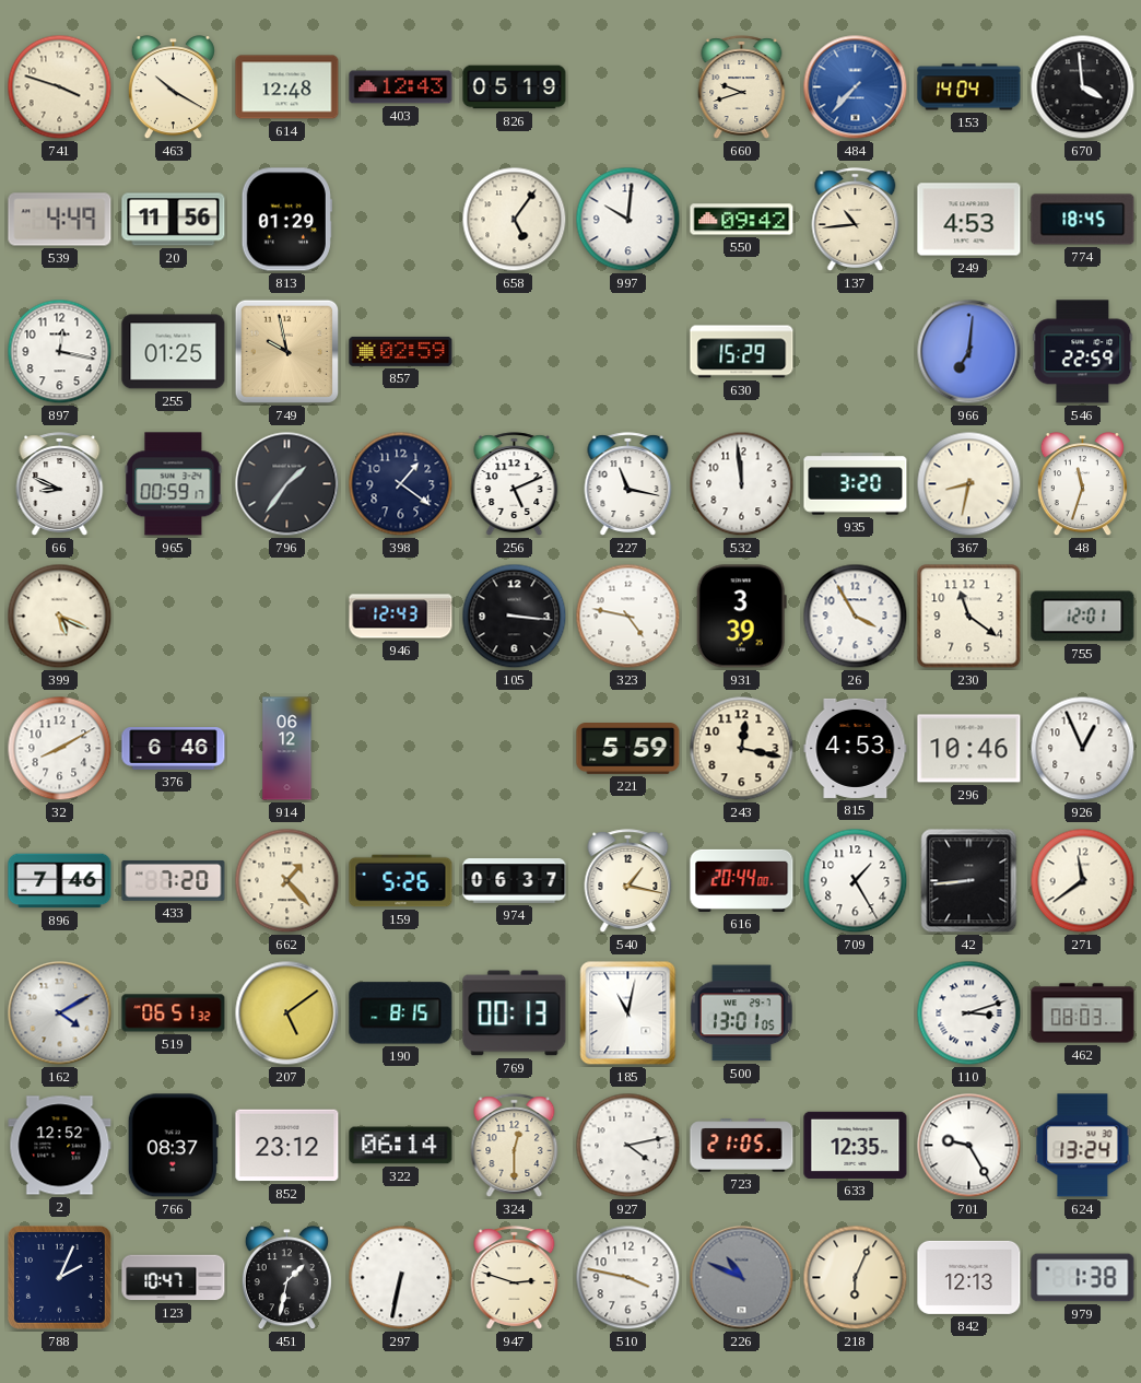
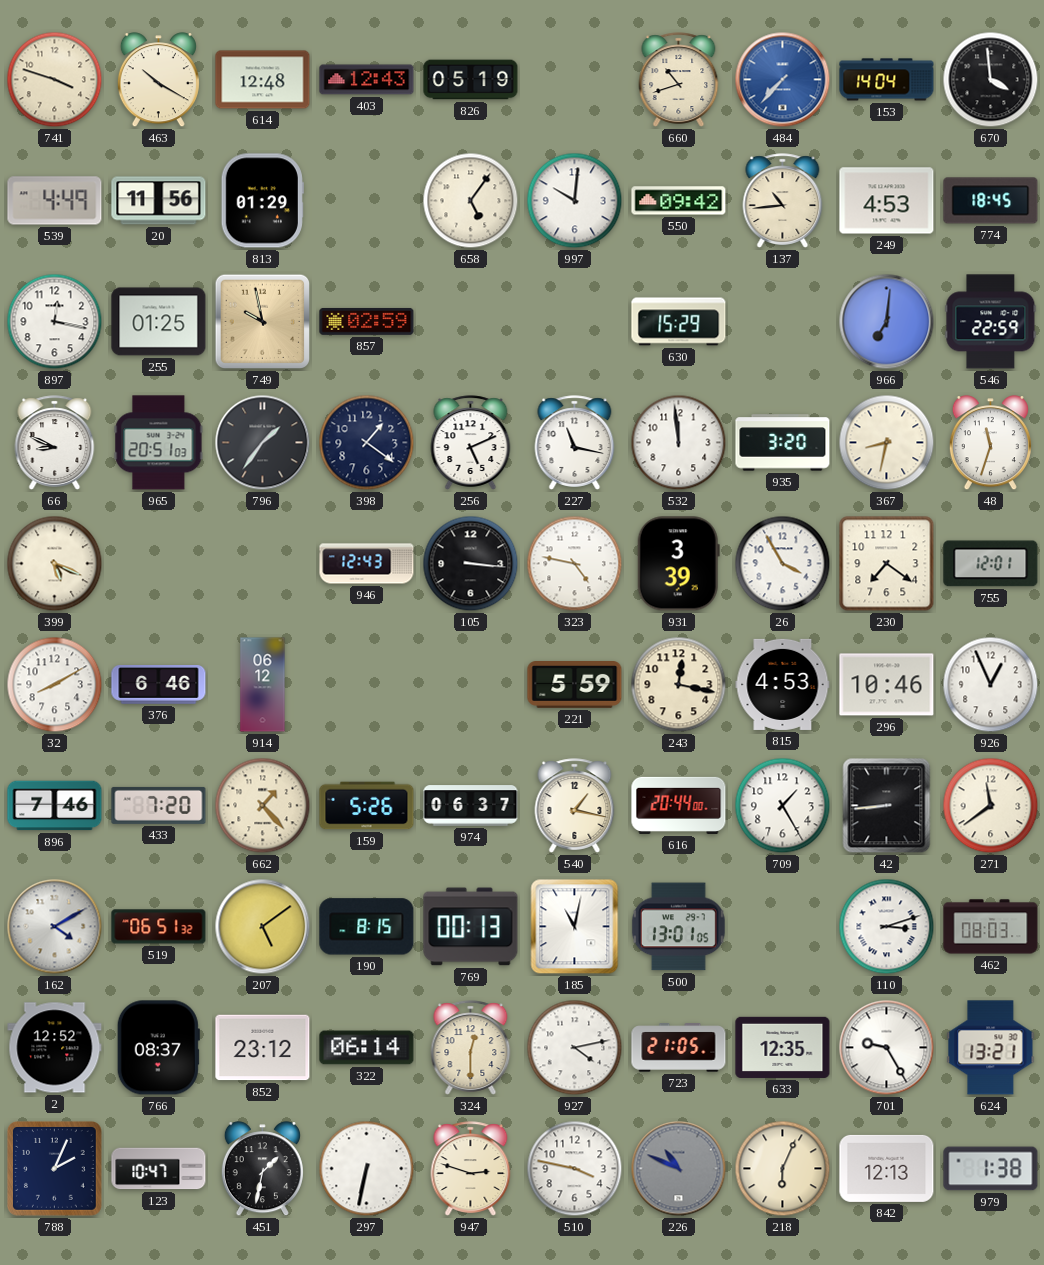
660: 9:42 -> 10:42
965: 00:59 -> 20:51
230: 11:21 -> 7:21
624: 13:24 -> 13:21
